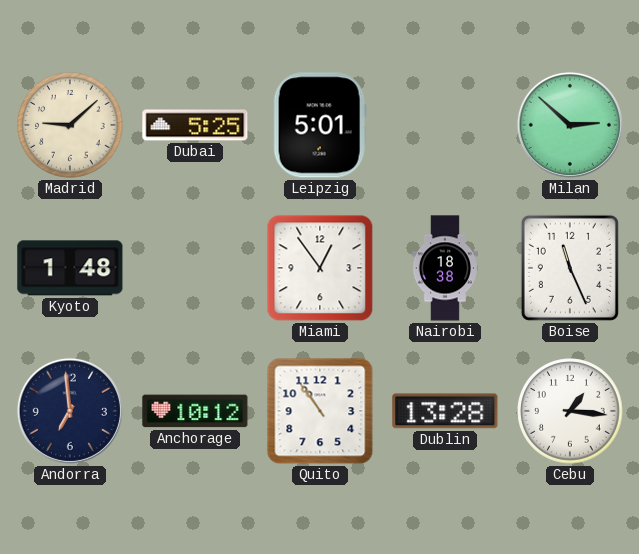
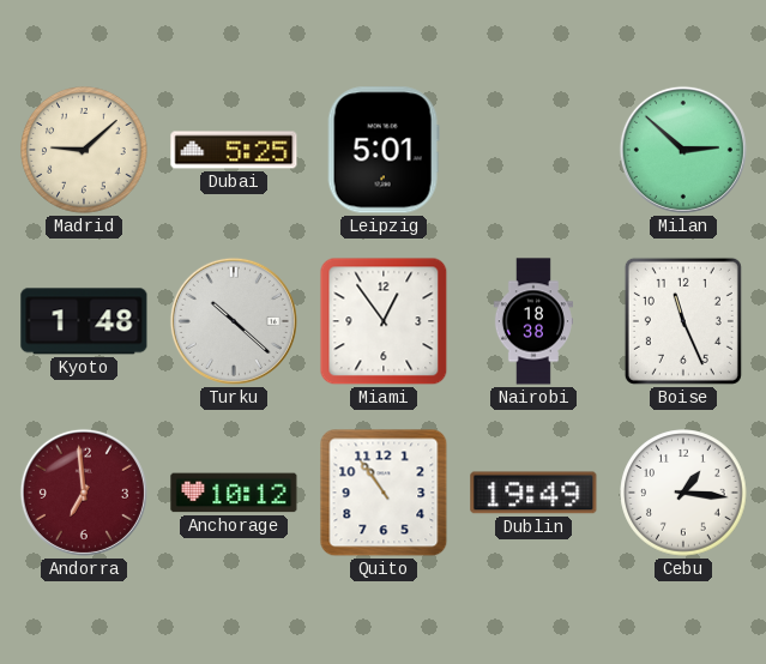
Turku: none -> 10:22
Andorra dial: navy -> burgundy
Dublin: 13:28 -> 19:49
